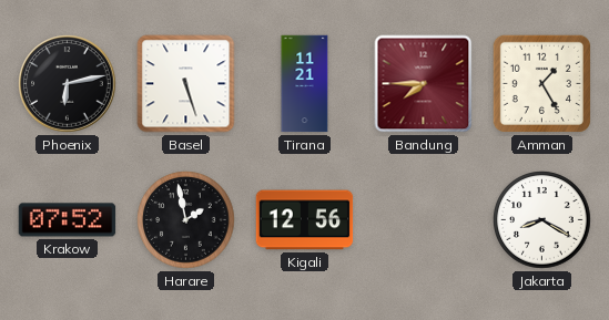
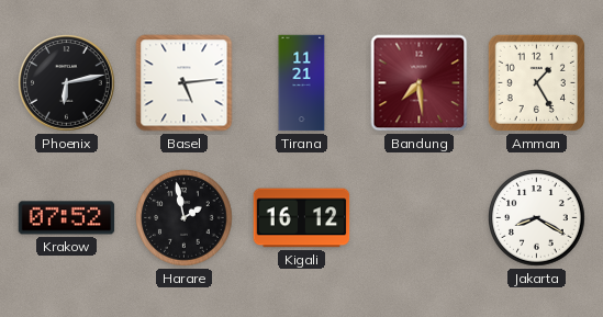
Basel: 5:27 -> 5:14
Bandung: 7:45 -> 7:29
Kigali: 12:56 -> 16:12
